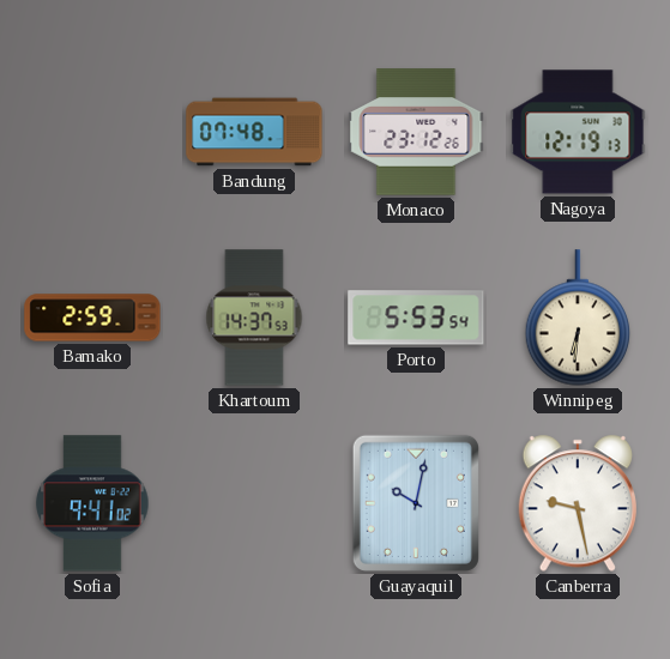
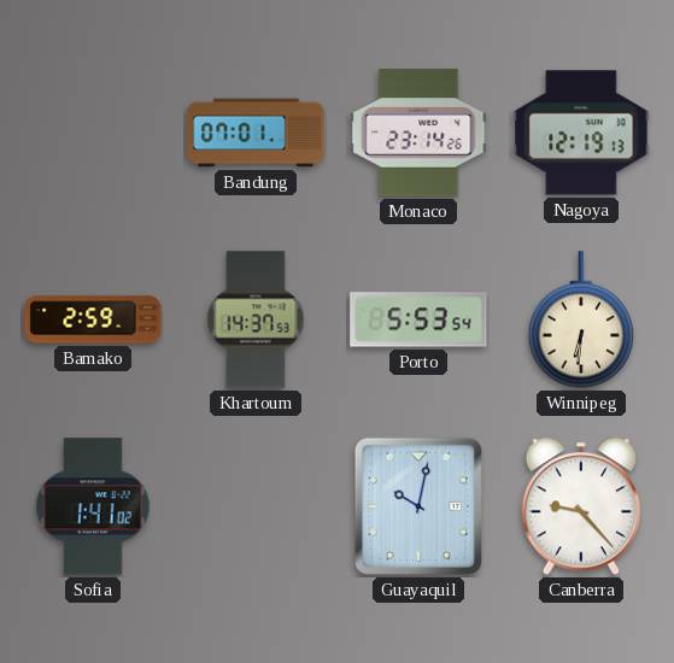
Bandung: 07:48 -> 07:01
Monaco: 23:12 -> 23:14
Sofia: 9:41 -> 1:41
Canberra: 9:28 -> 9:23
